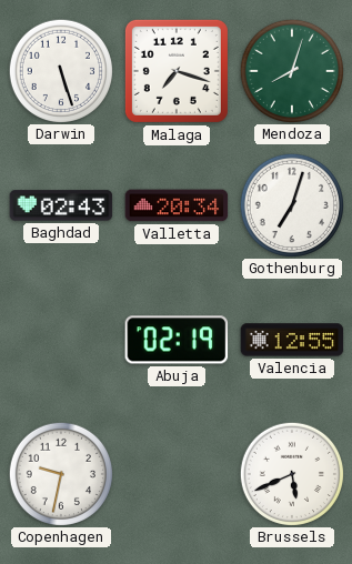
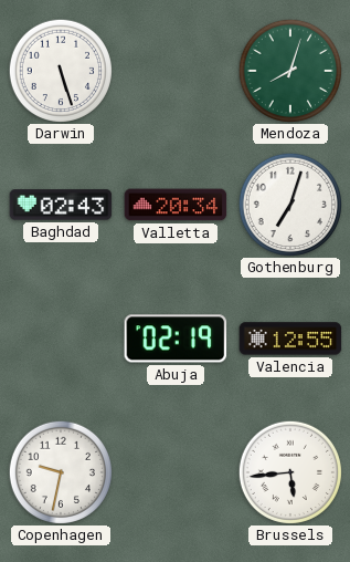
Malaga: 7:18 -> none
Brussels: 5:41 -> 5:44
